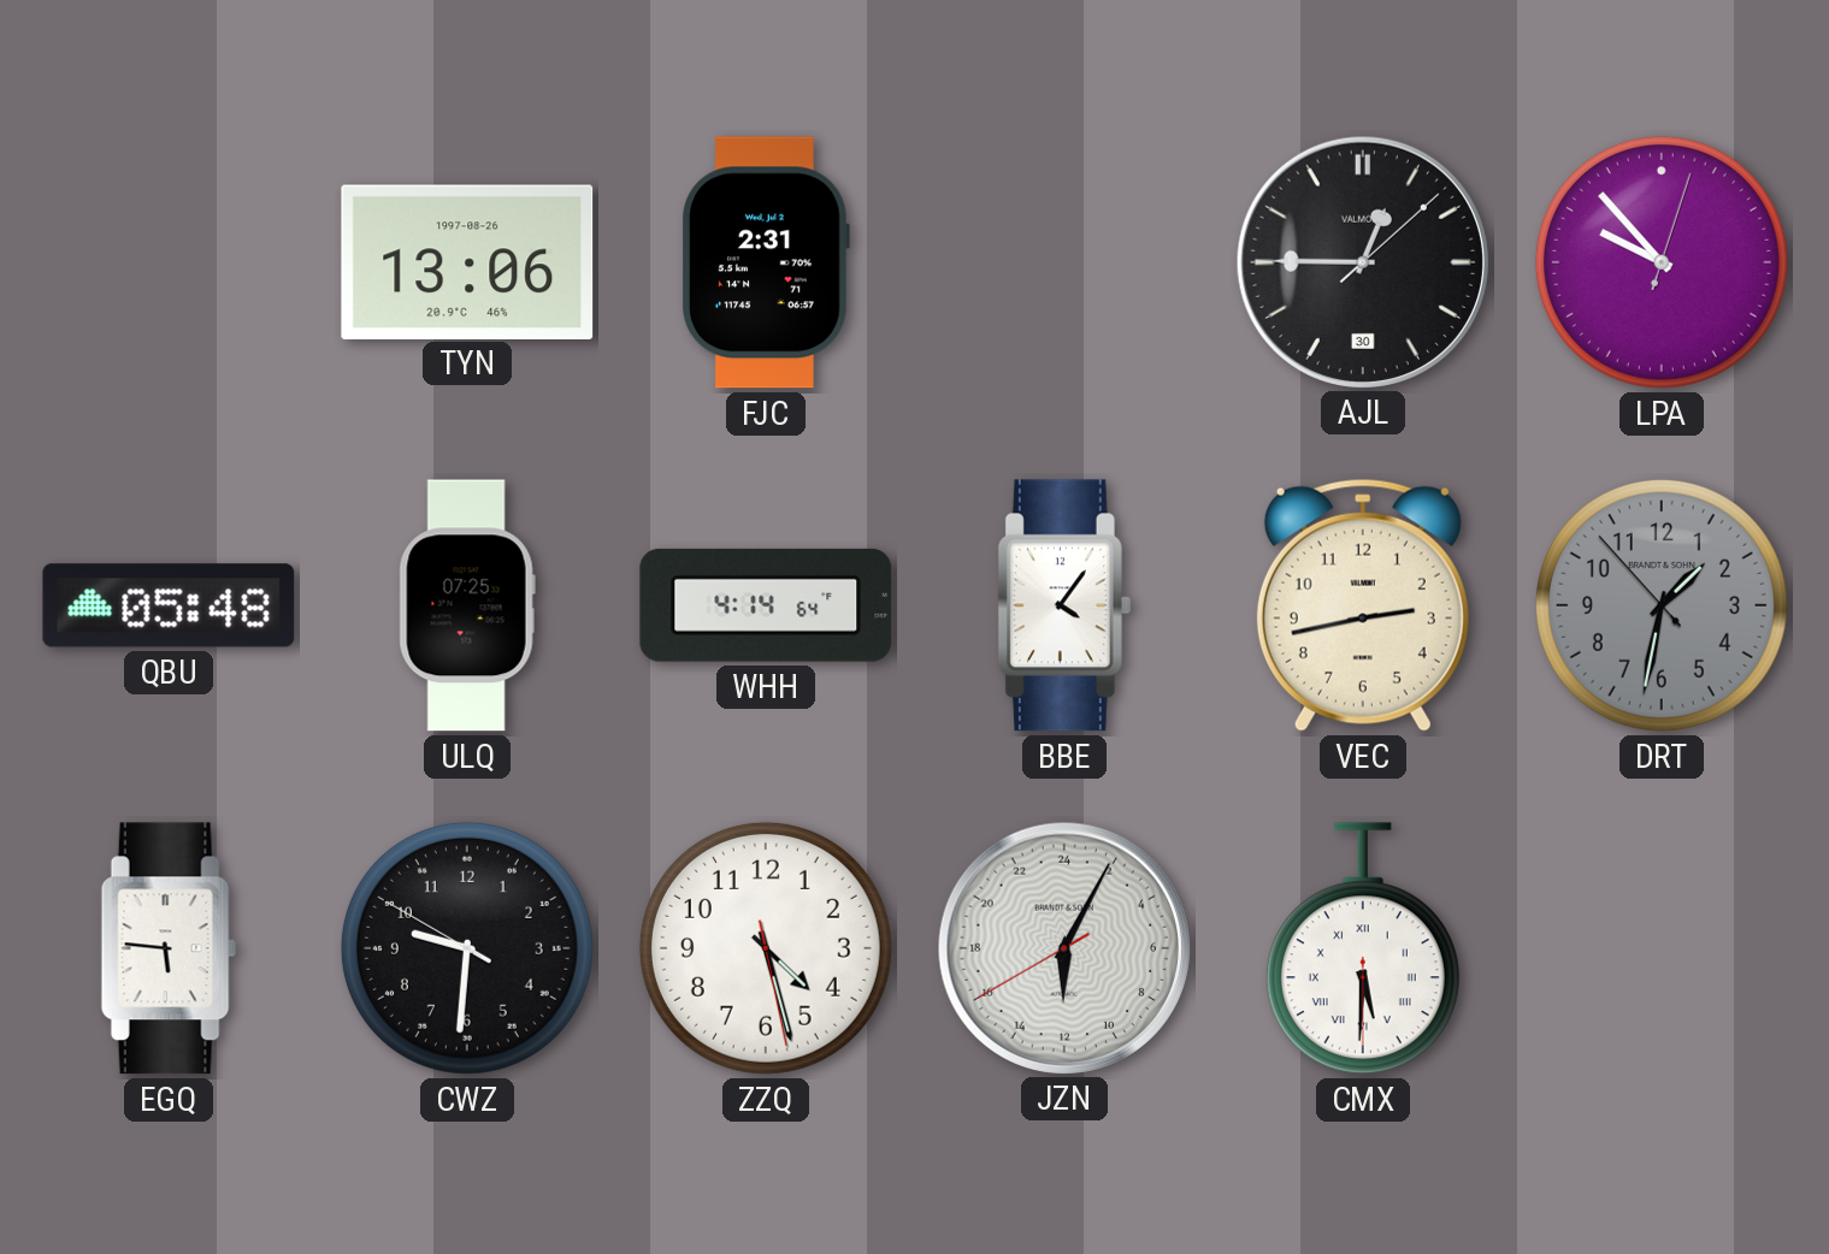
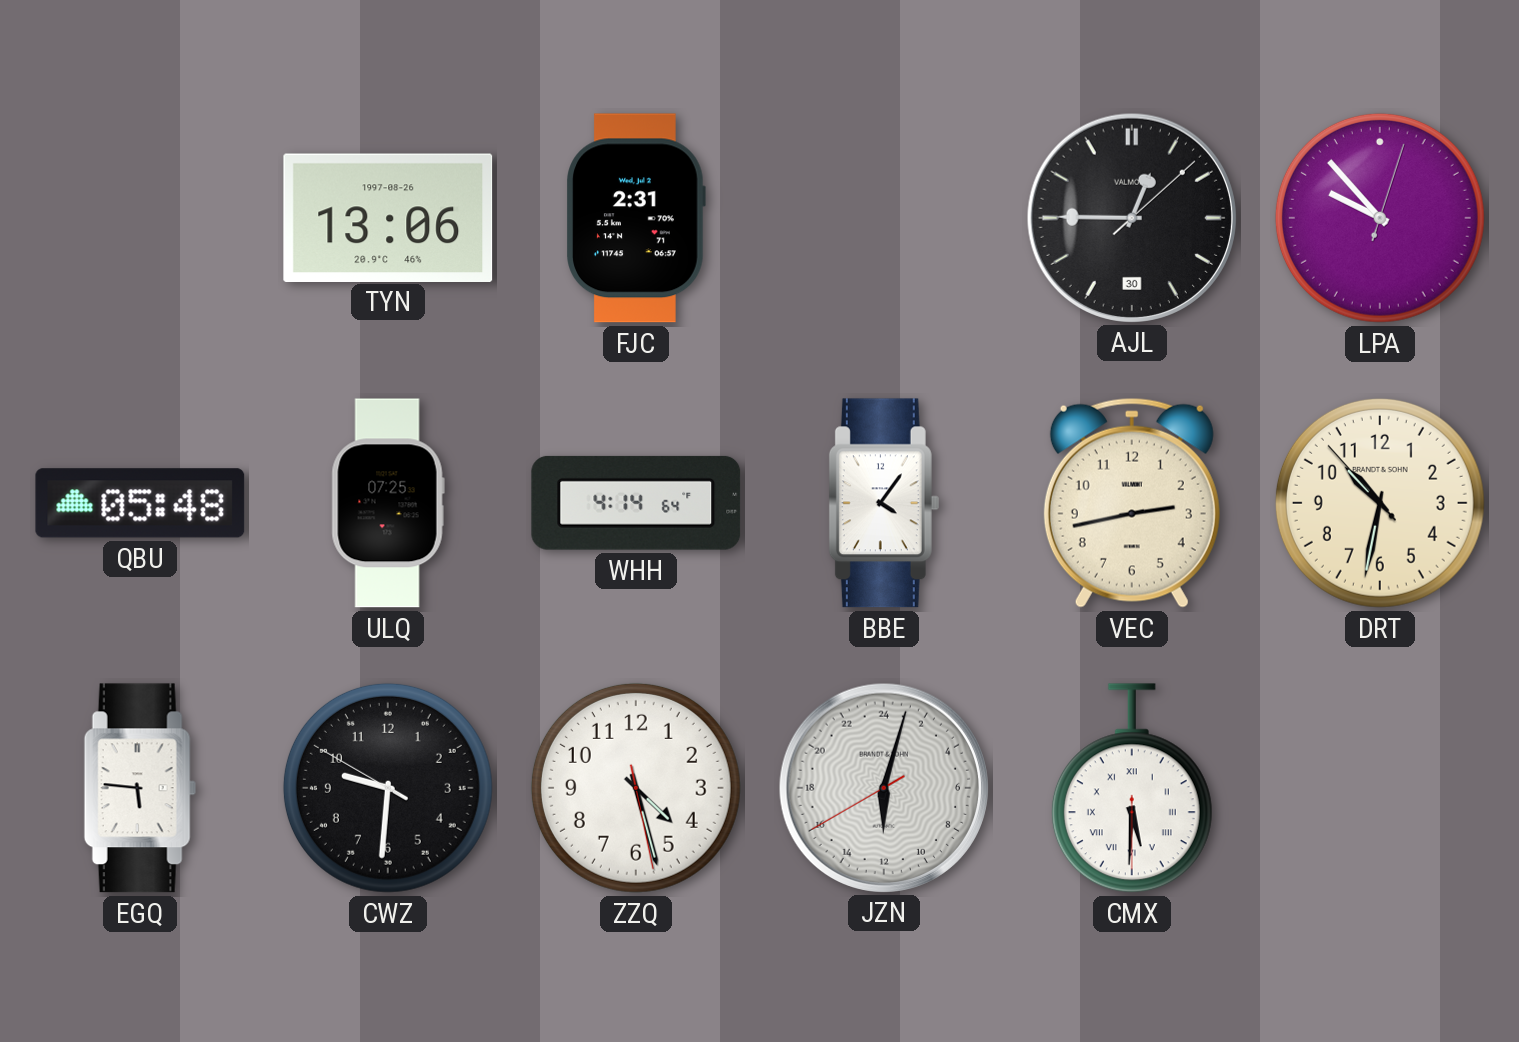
DRT: 1:31 -> 10:31
DRT dial: grey -> cream
JZN: 12:04 -> 12:02
